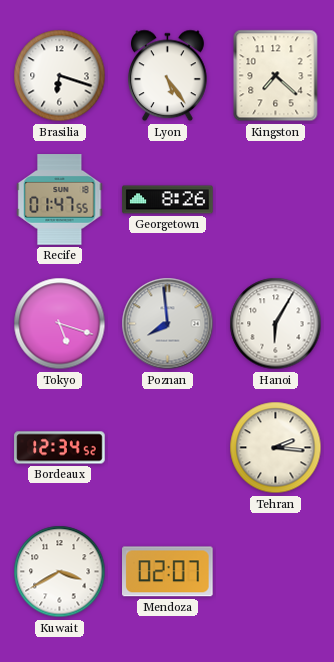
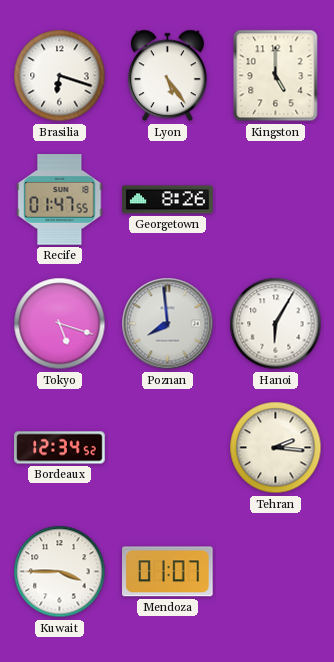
Kingston: 7:22 -> 5:00
Kuwait: 3:40 -> 3:45
Mendoza: 02:07 -> 01:07
